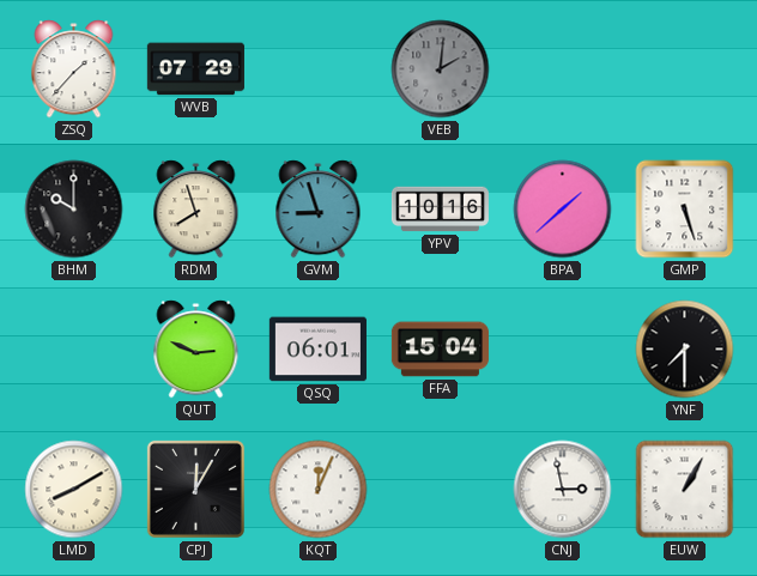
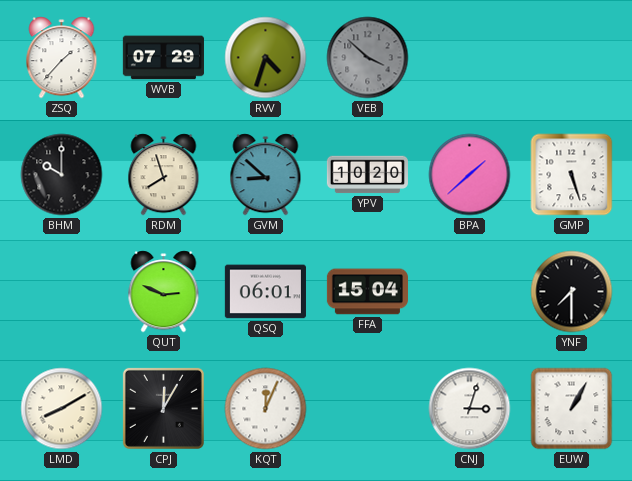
RVV: none -> 4:33
VEB: 2:01 -> 3:52
GVM: 8:57 -> 8:52
YPV: 10:16 -> 10:20
CNJ: 2:58 -> 3:03
